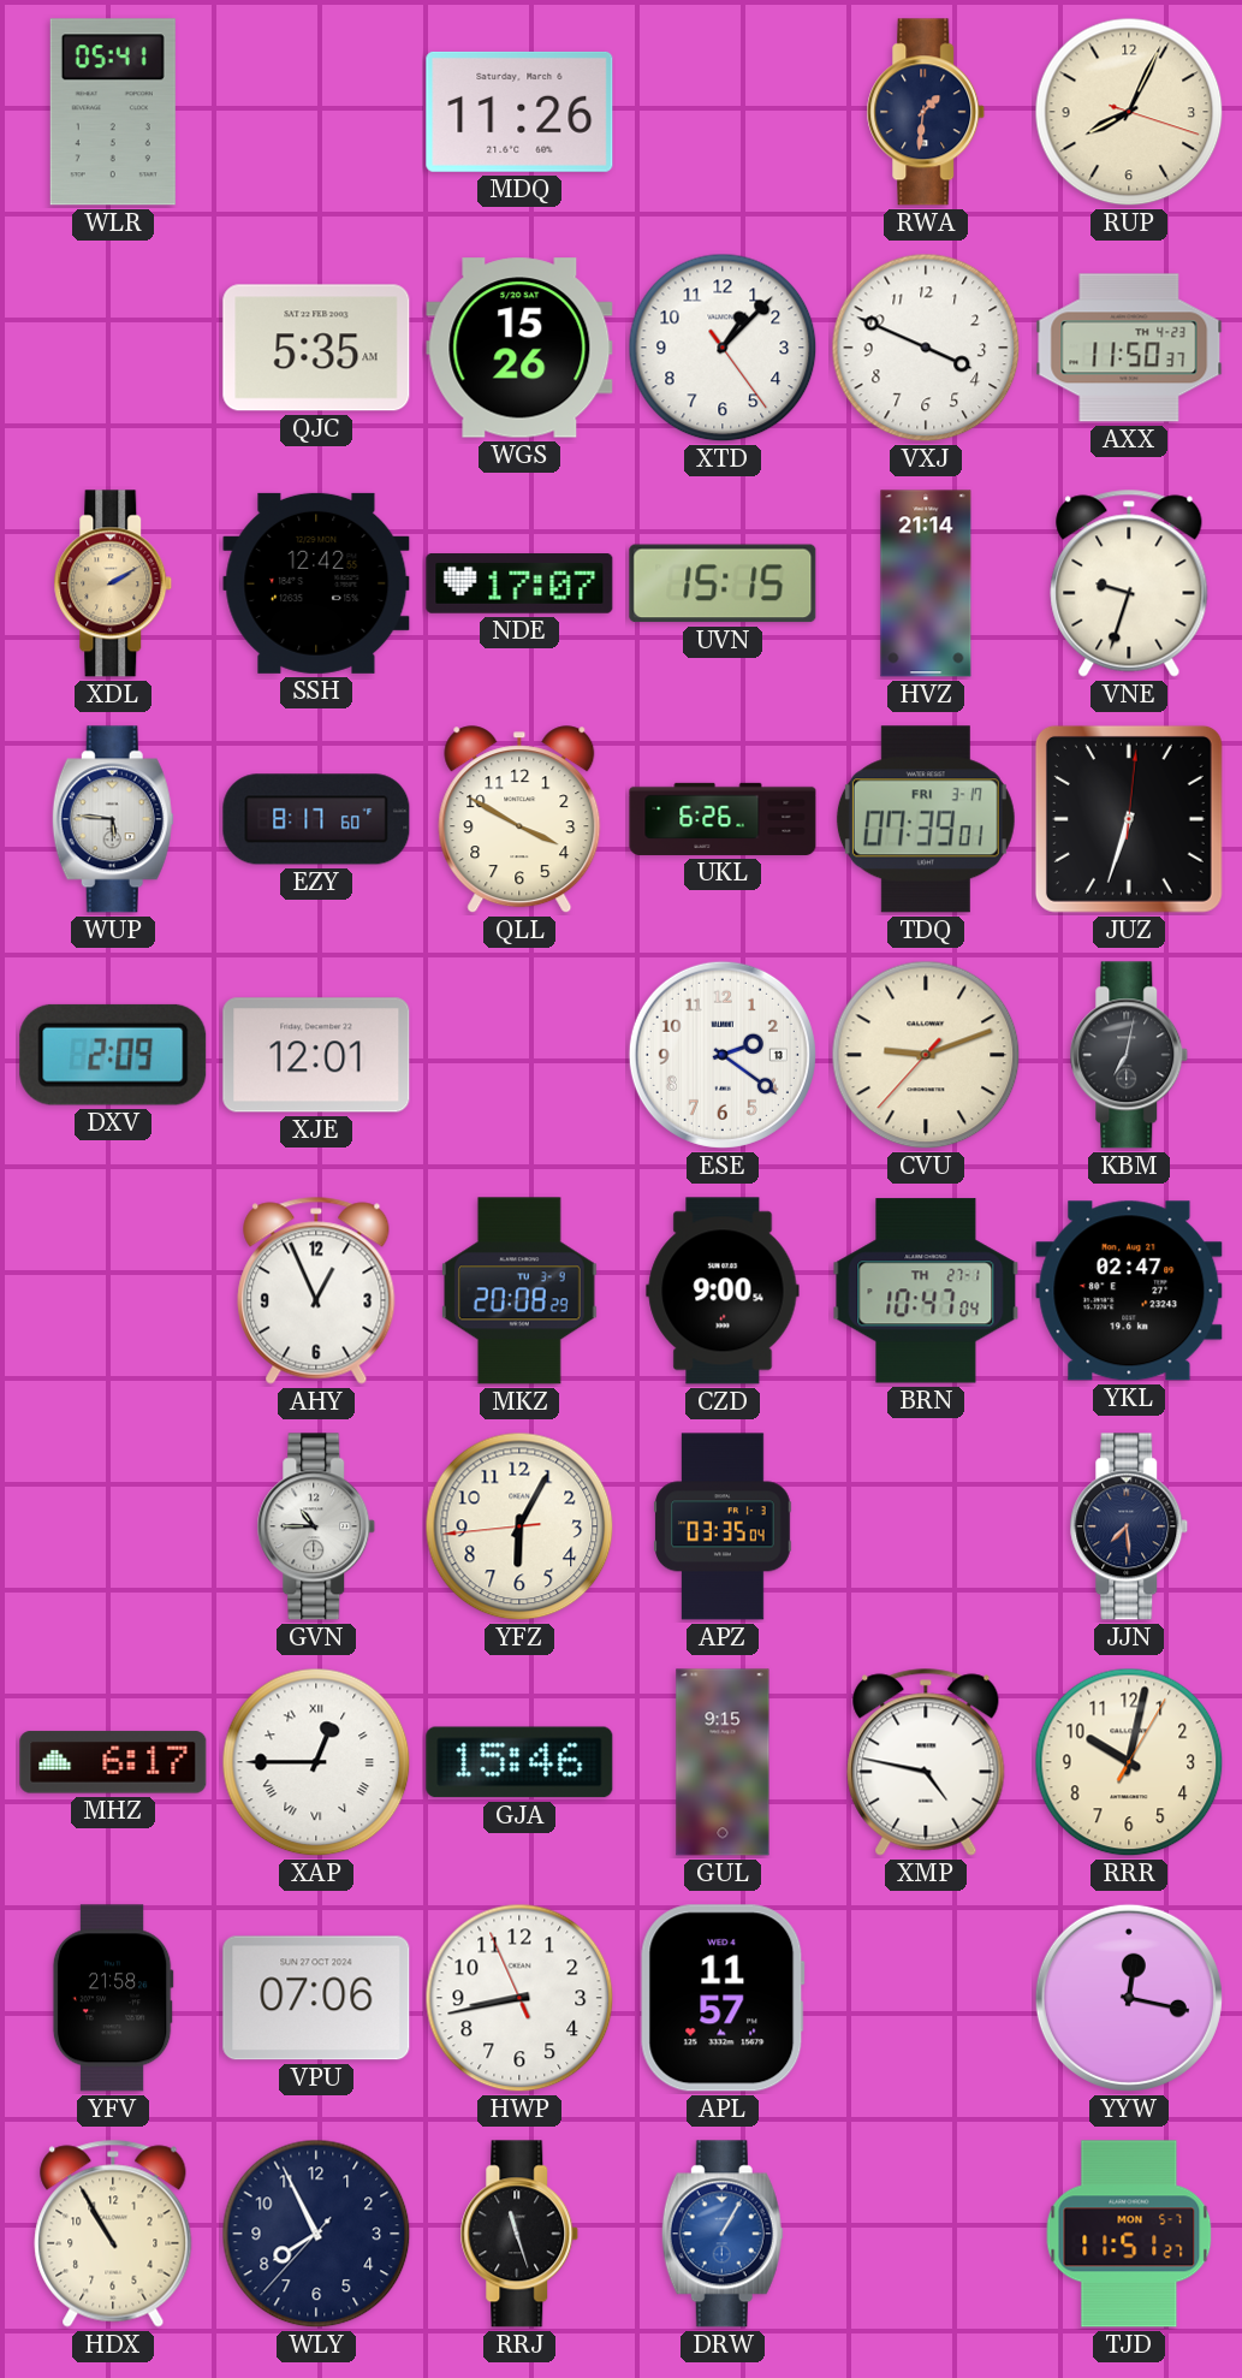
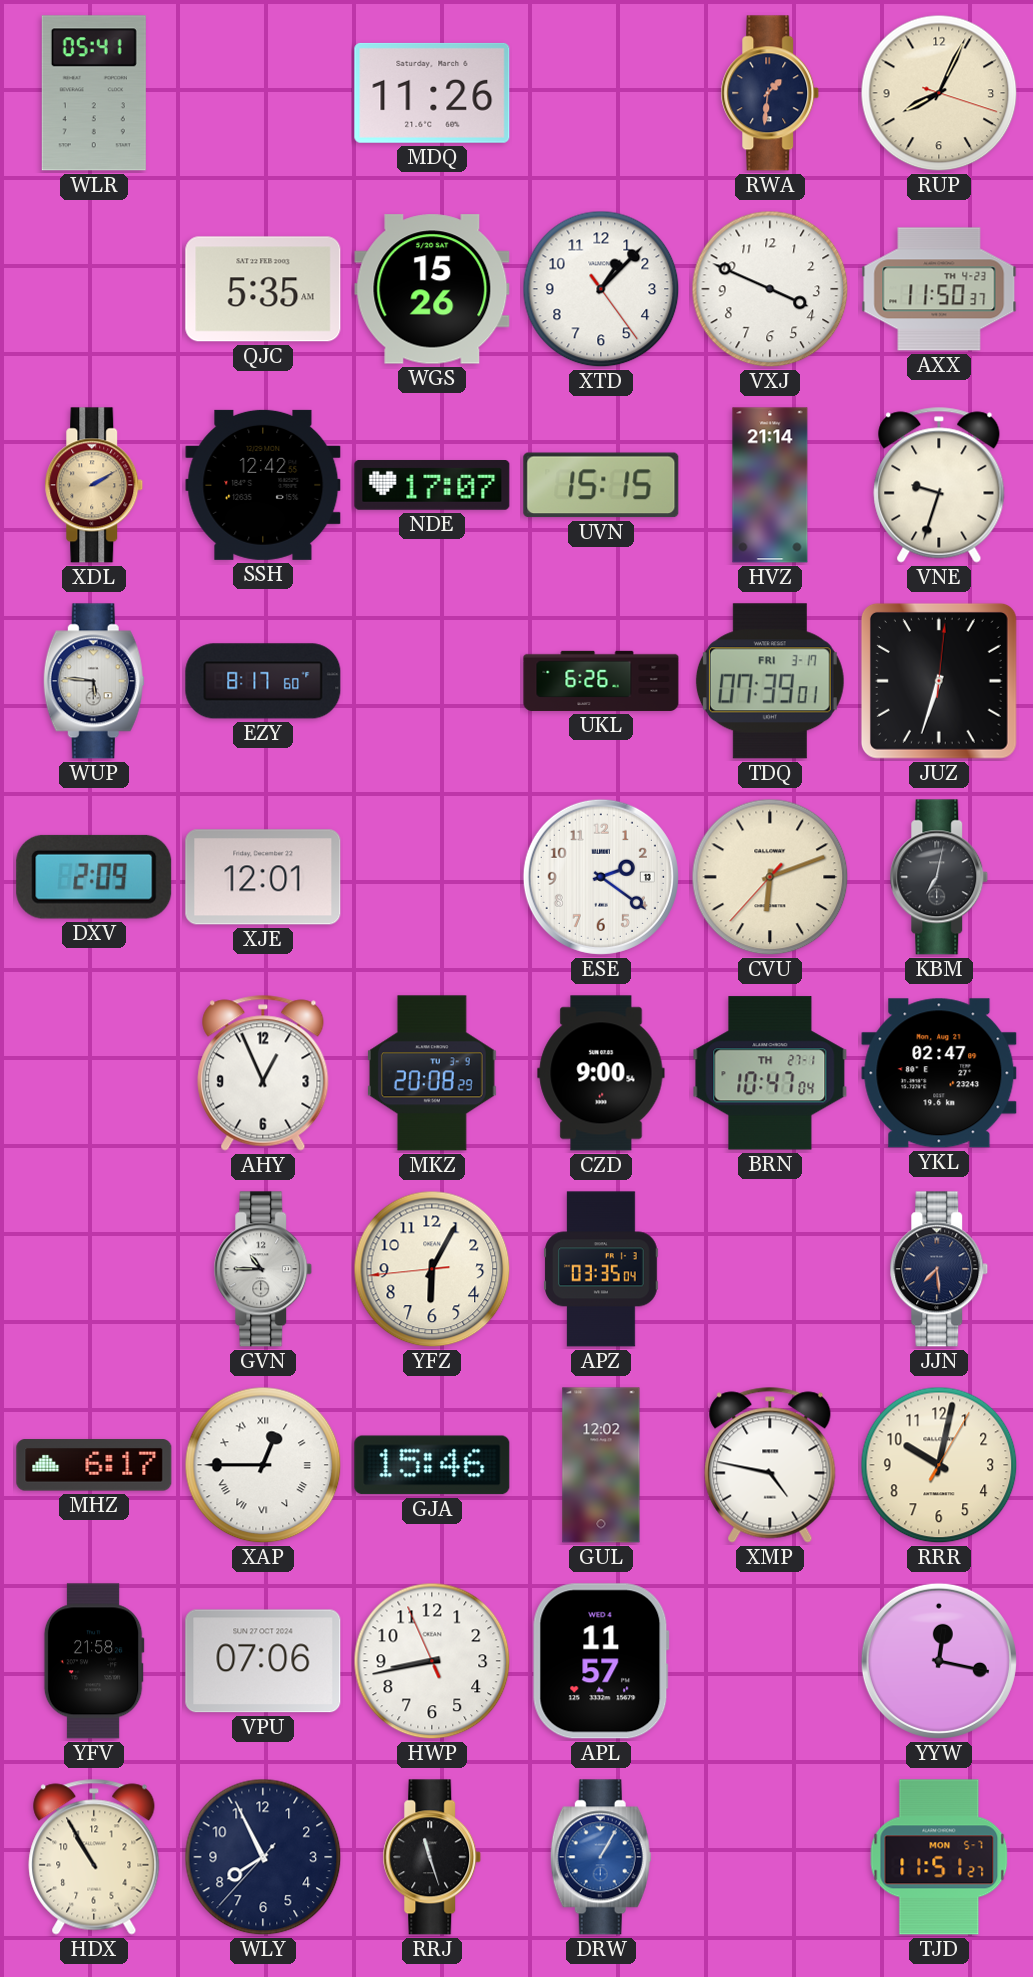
QLL: 3:50 -> none
CVU: 9:11 -> 6:11
GUL: 9:15 -> 12:02
